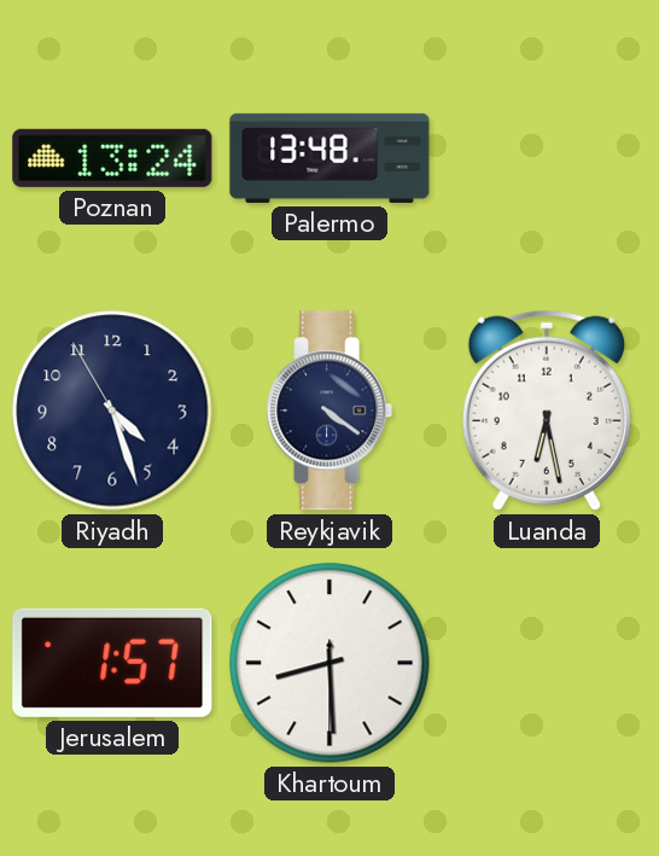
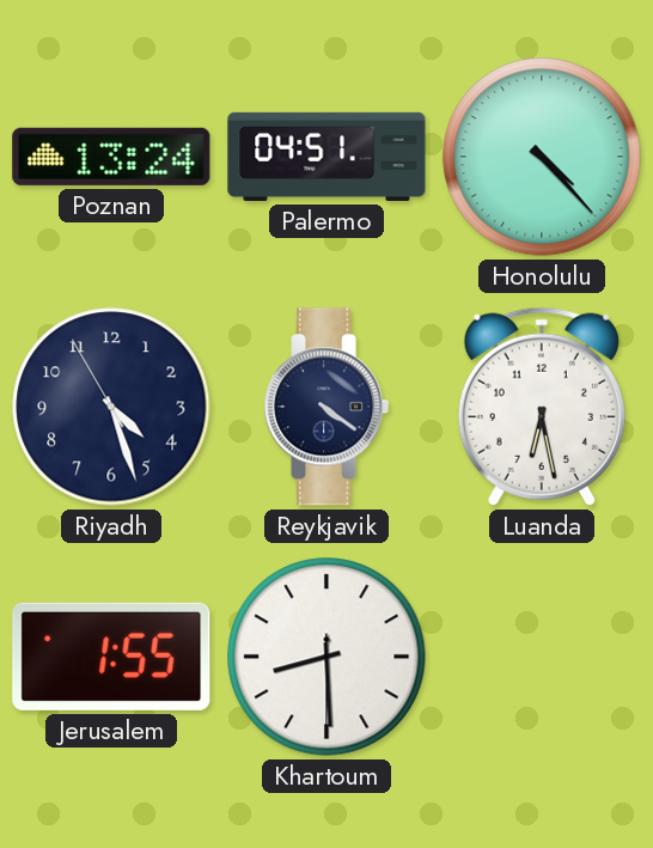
Palermo: 13:48 -> 04:51
Honolulu: none -> 4:23
Jerusalem: 1:57 -> 1:55
